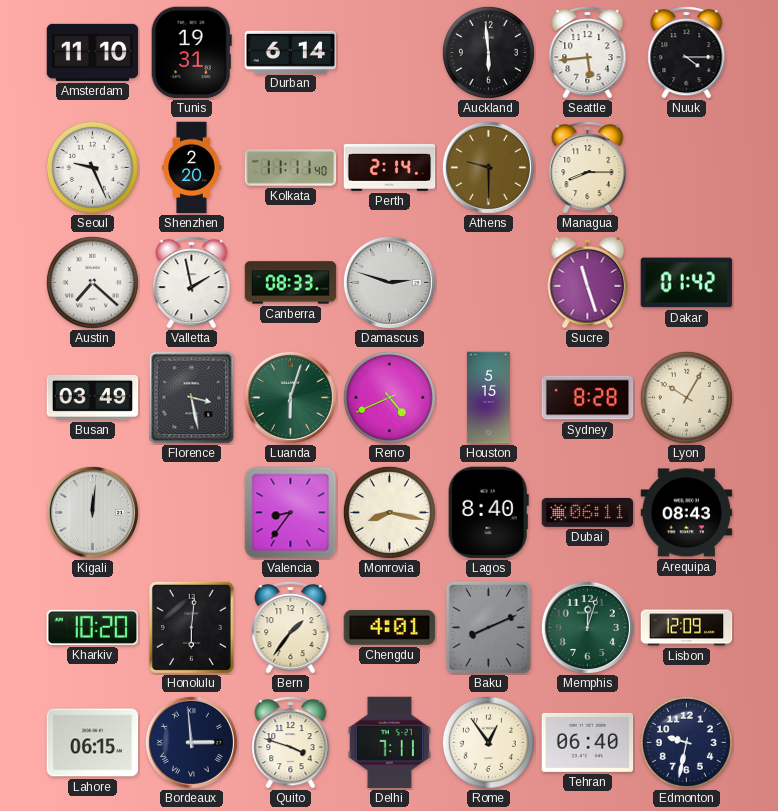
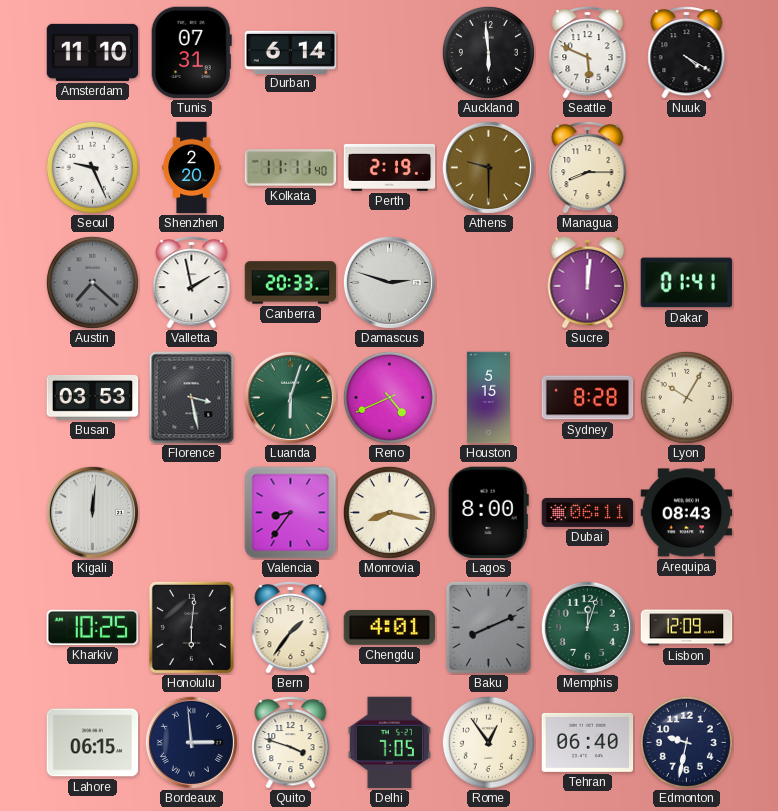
Tunis: 19:31 -> 07:31
Seattle: 5:44 -> 5:49
Nuuk: 4:15 -> 4:20
Perth: 2:14 -> 2:19
Austin dial: white -> grey
Canberra: 08:33 -> 20:33
Sucre: 11:27 -> 12:01
Dakar: 01:42 -> 01:41
Busan: 03:49 -> 03:53
Lagos: 8:40 -> 8:00
Kharkiv: 10:20 -> 10:25
Delhi: 7:11 -> 7:05
